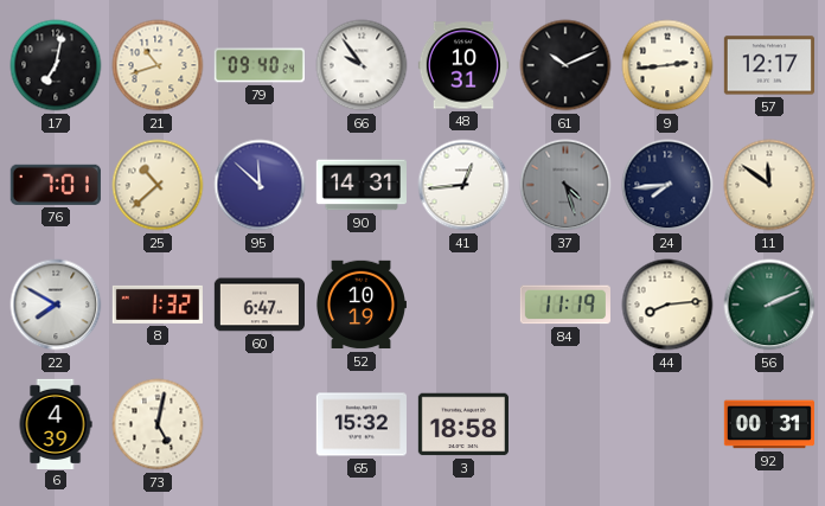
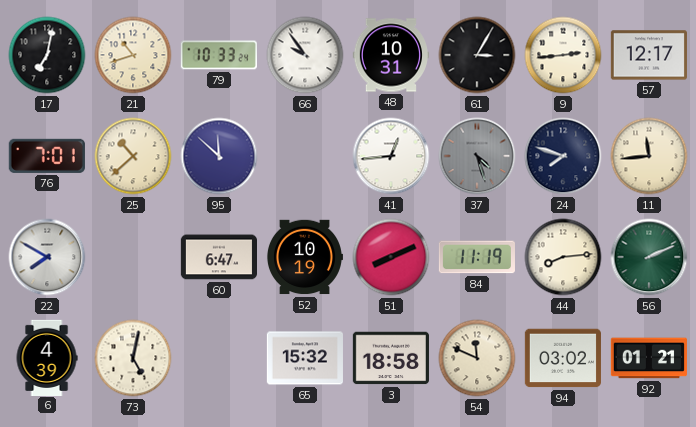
79: 09:40 -> 10:33
61: 10:11 -> 3:05
90: 14:31 -> none
24: 7:44 -> 7:48
11: 11:51 -> 11:44
8: 1:32 -> none
51: none -> 8:11
54: none -> 11:49
94: none -> 03:02
92: 00:31 -> 01:21
